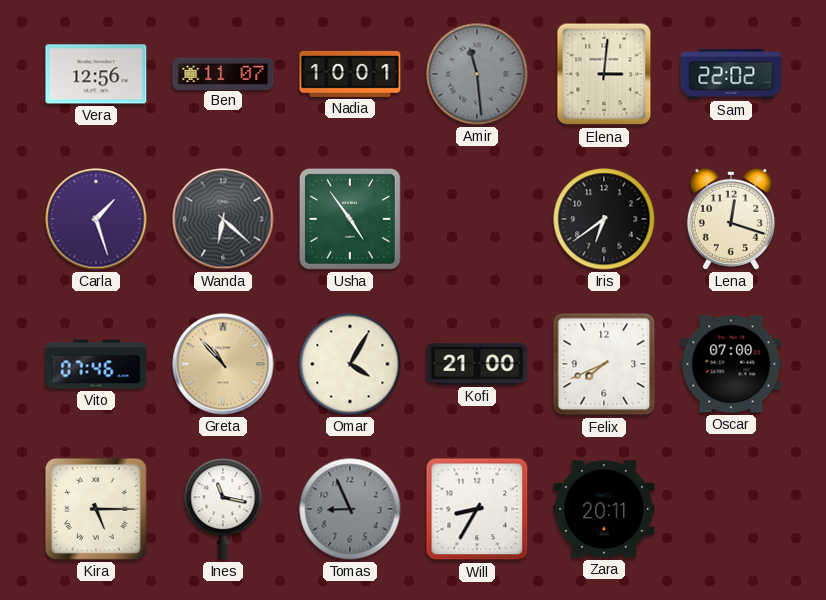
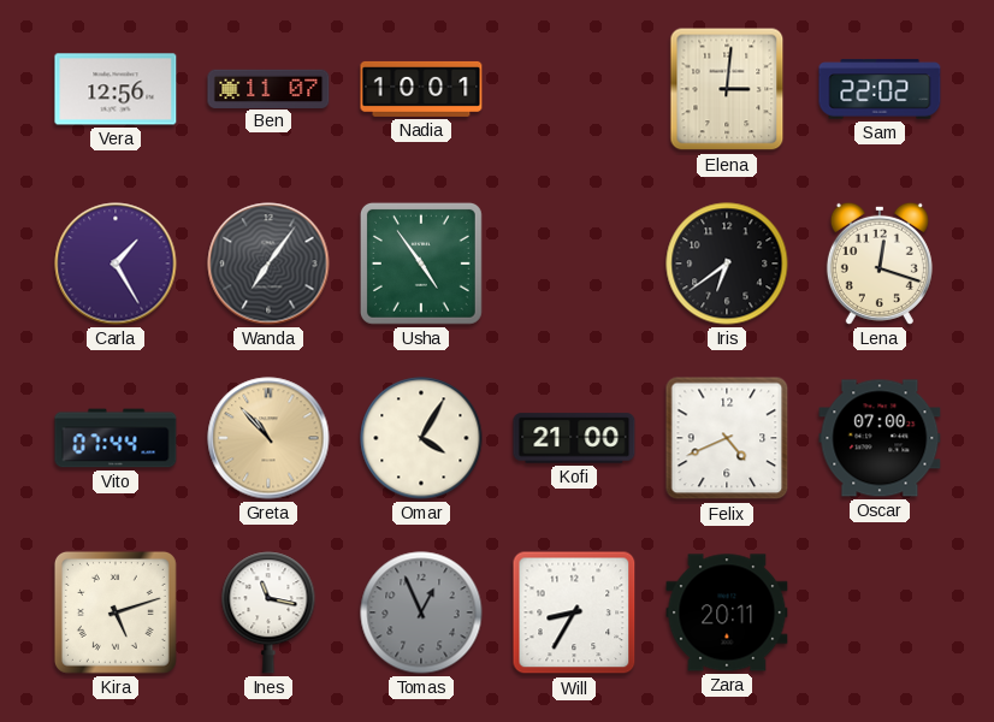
Amir: 11:29 -> none
Carla: 1:27 -> 1:25
Wanda: 6:22 -> 7:06
Vito: 07:46 -> 07:44
Felix: 7:41 -> 4:41
Kira: 5:15 -> 5:12
Tomas: 8:56 -> 12:56
